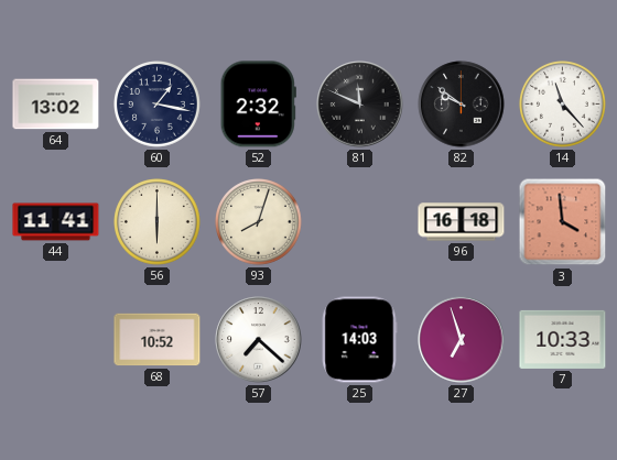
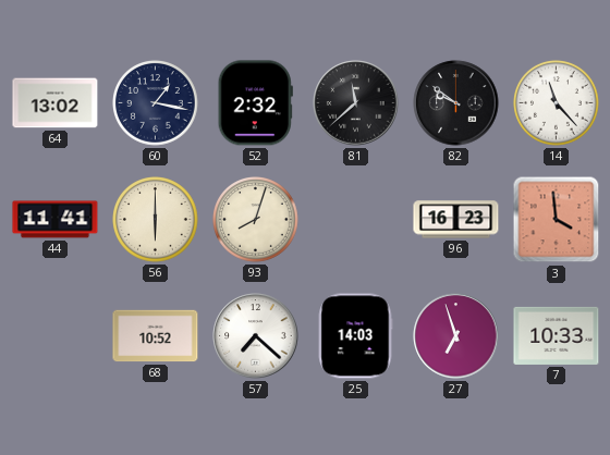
81: 11:49 -> 11:38
96: 16:18 -> 16:23
